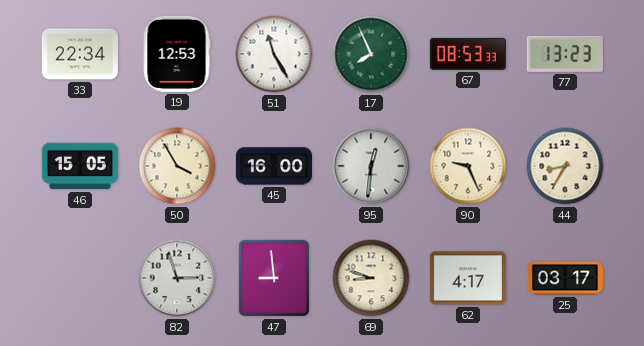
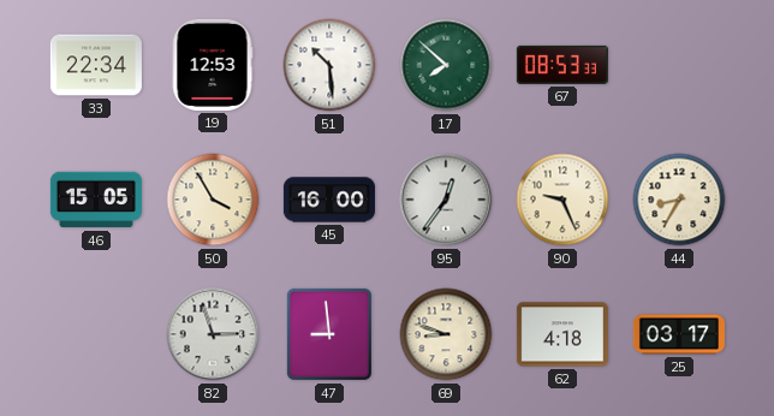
51: 11:25 -> 10:29
17: 7:56 -> 7:52
77: 13:23 -> none
95: 12:31 -> 12:36
62: 4:17 -> 4:18
